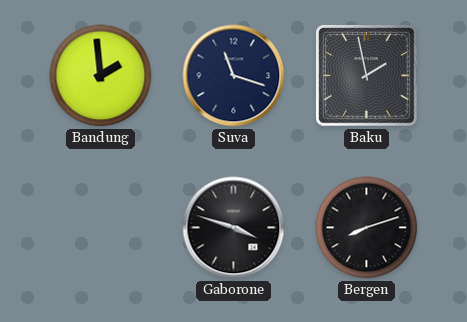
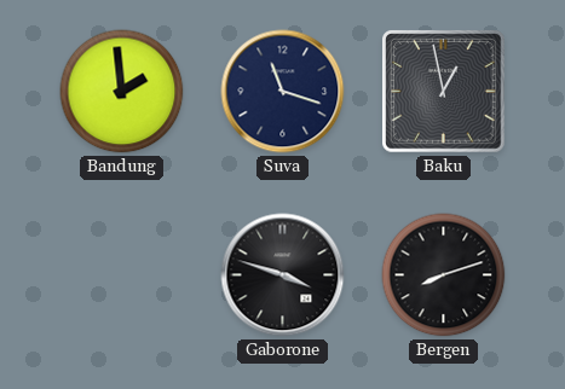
Baku: 1:58 -> 12:58
